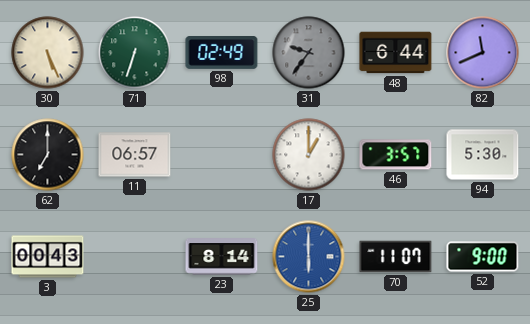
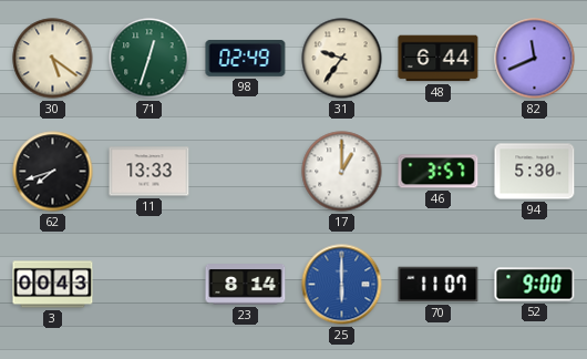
30: 5:26 -> 5:21
71: 6:33 -> 12:33
31 dial: grey -> cream
62: 7:00 -> 7:42
11: 06:57 -> 13:33
